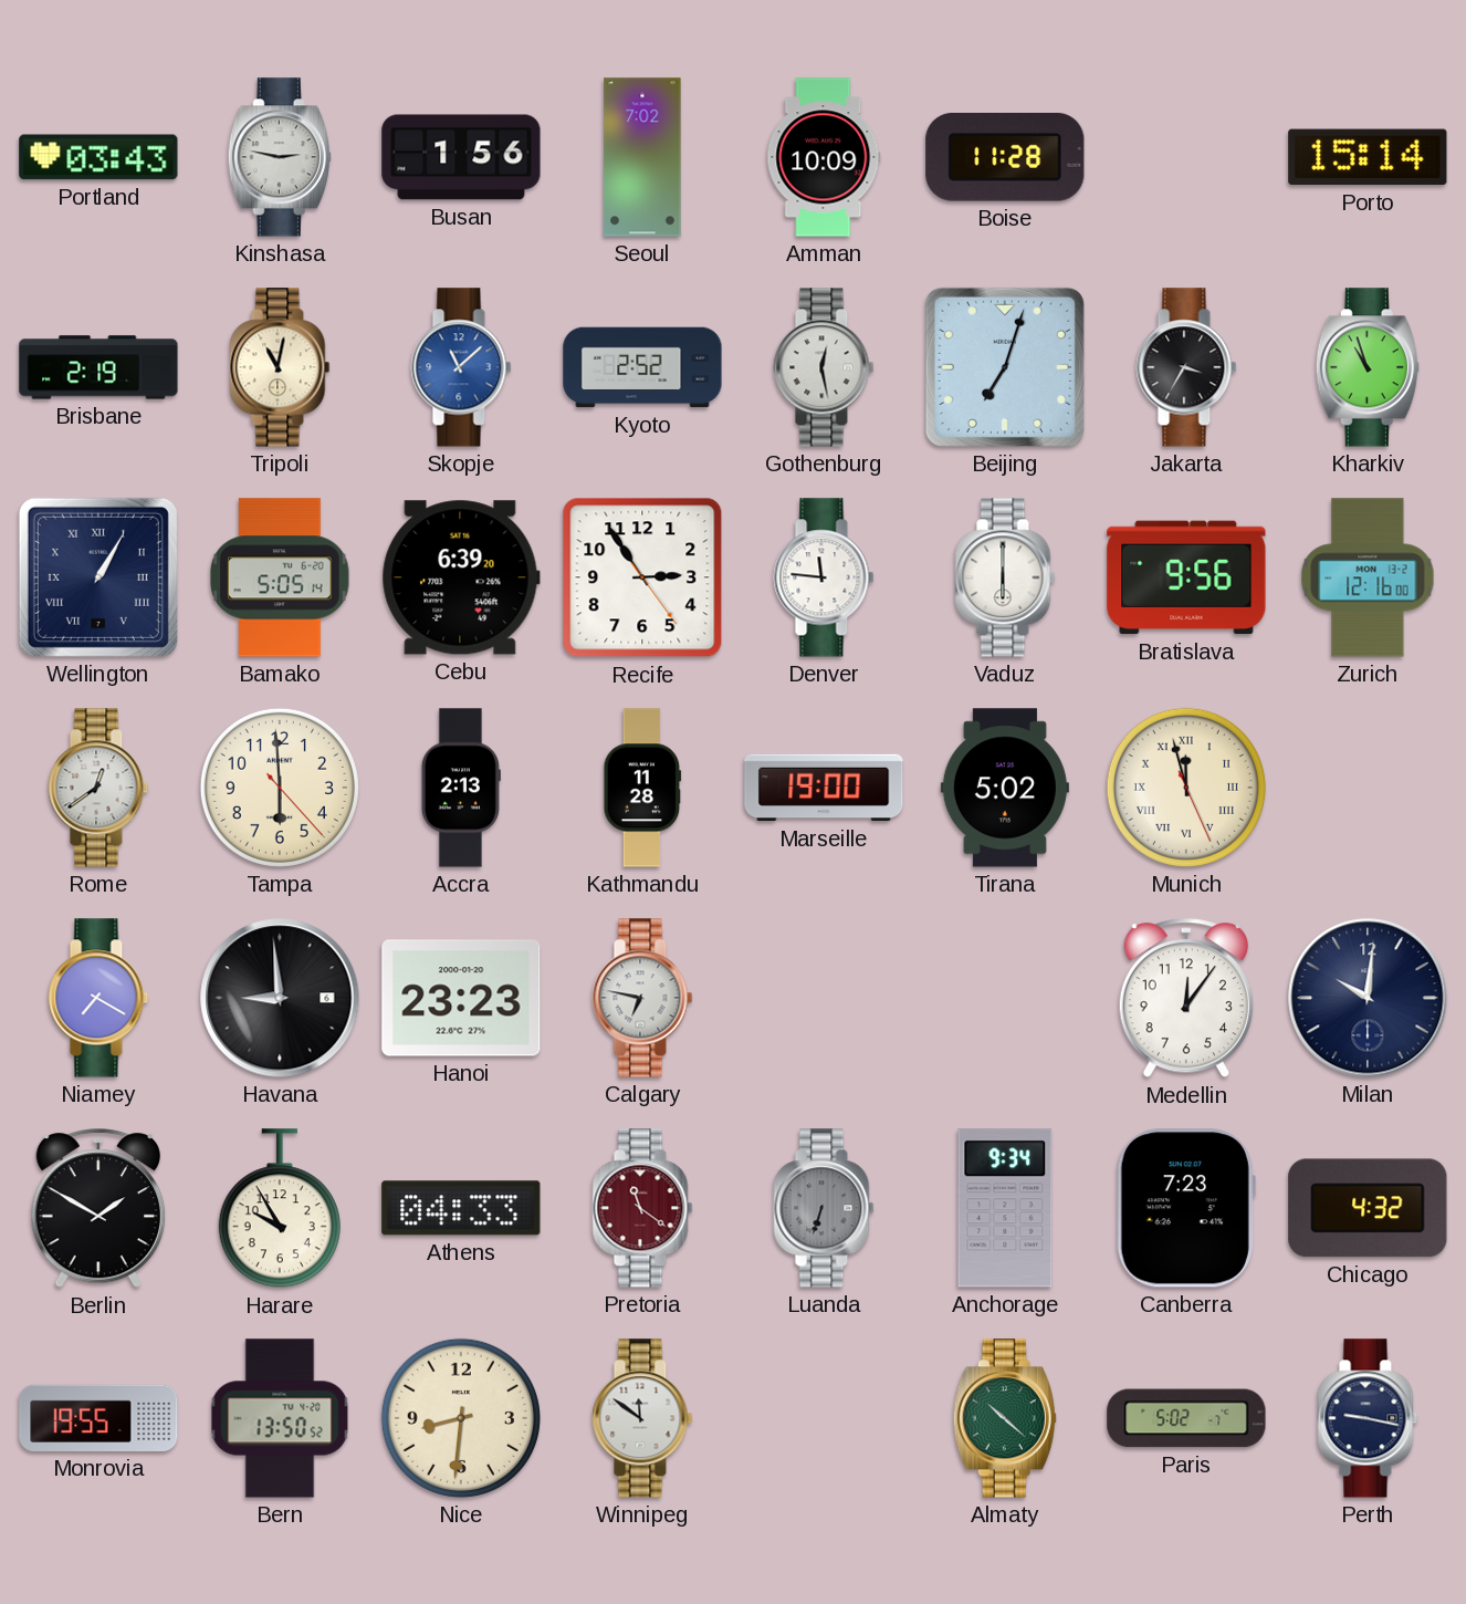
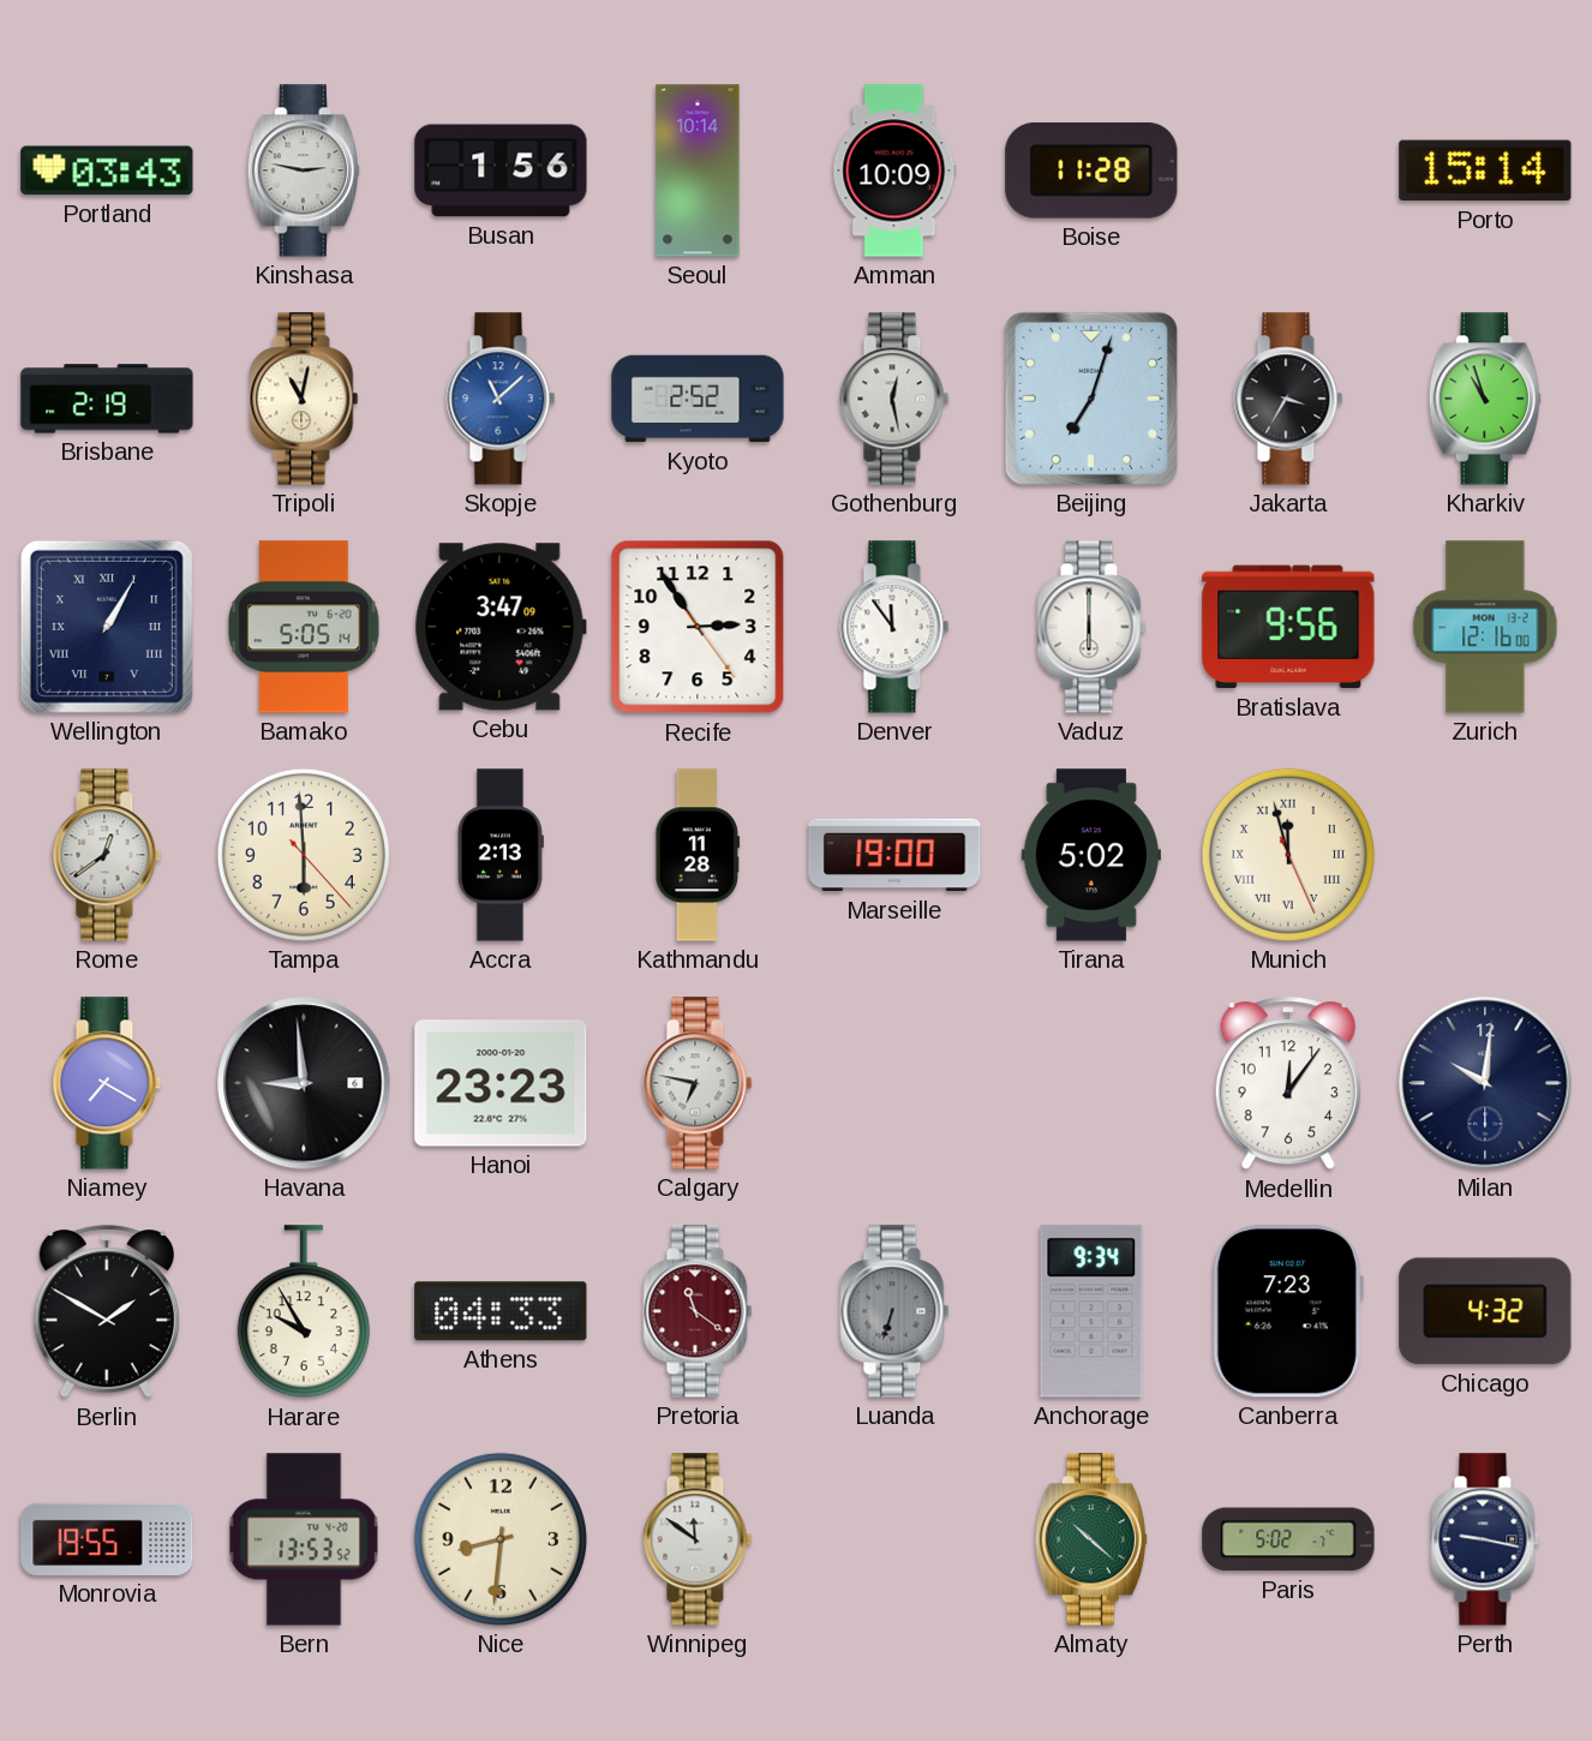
Seoul: 7:02 -> 10:14
Cebu: 6:39 -> 3:47
Denver: 11:46 -> 11:54
Bern: 13:50 -> 13:53
